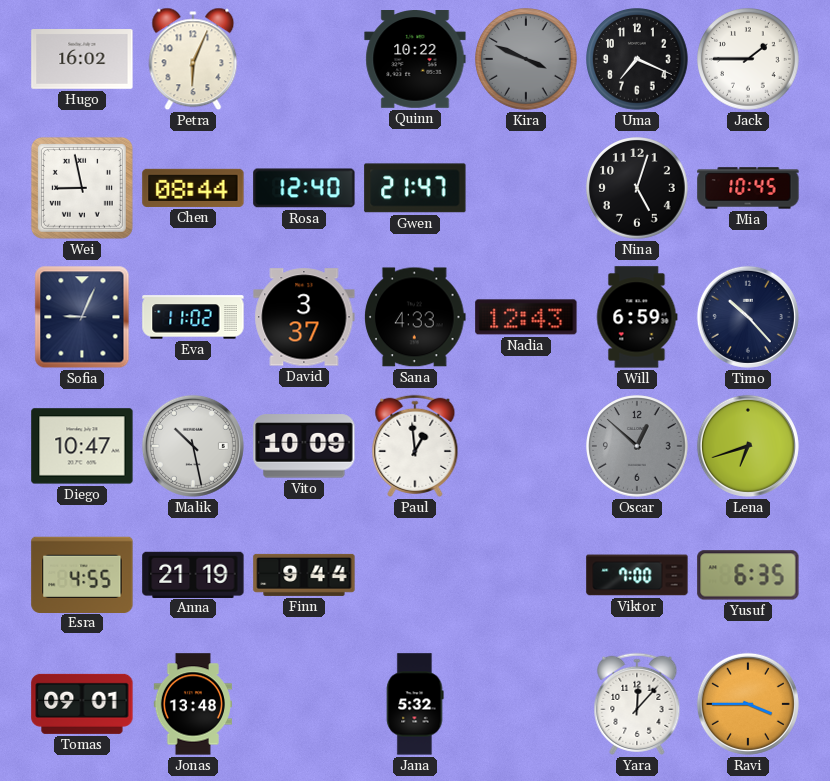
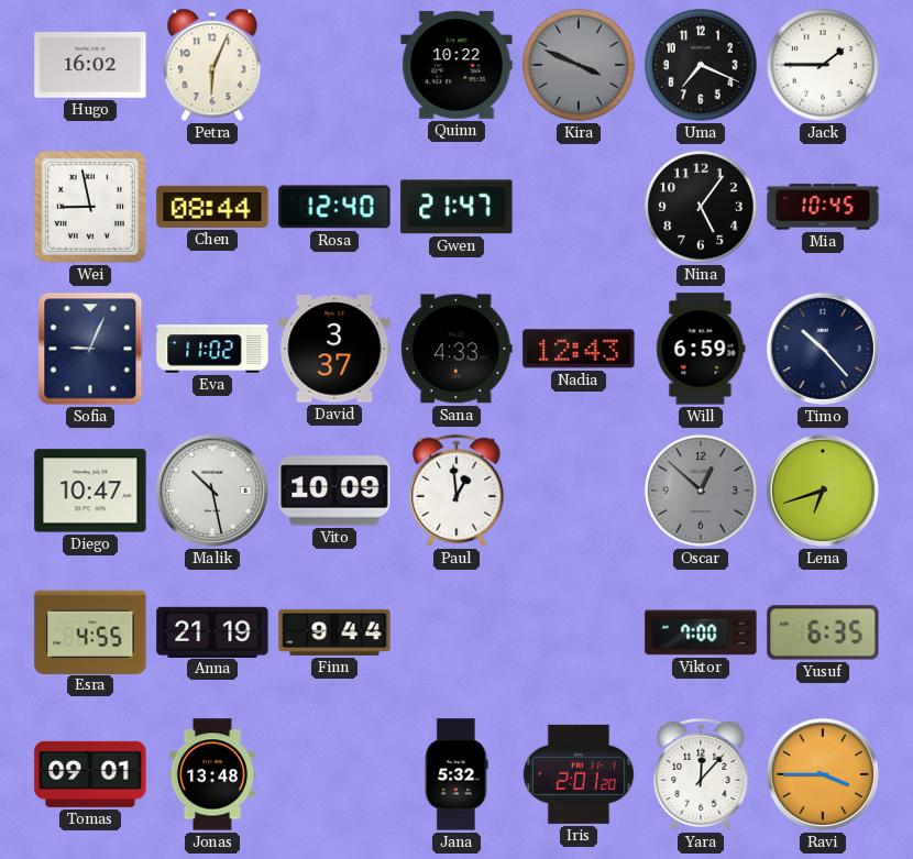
Nina: 5:03 -> 5:06
Iris: none -> 2:01
